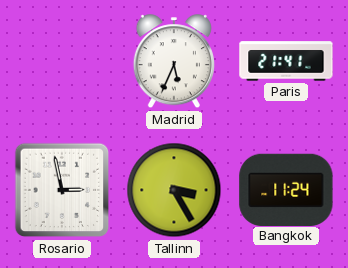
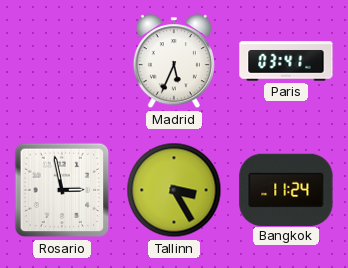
Paris: 21:41 -> 03:41
